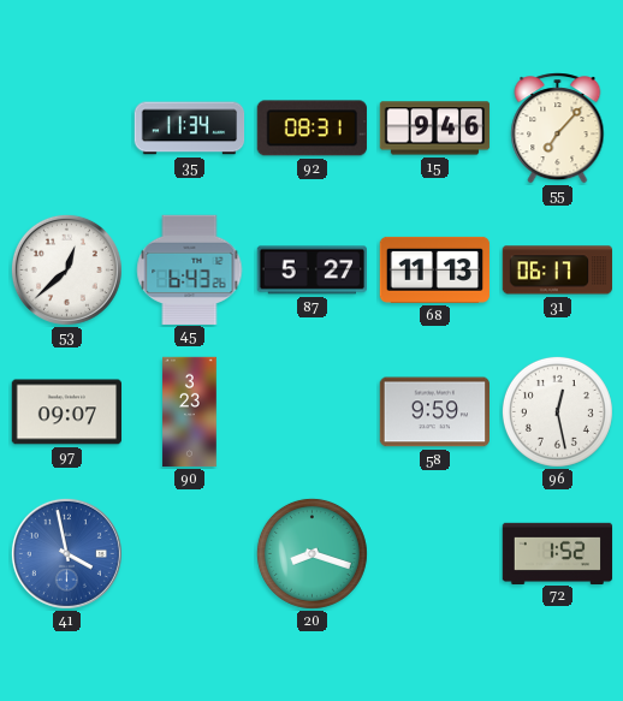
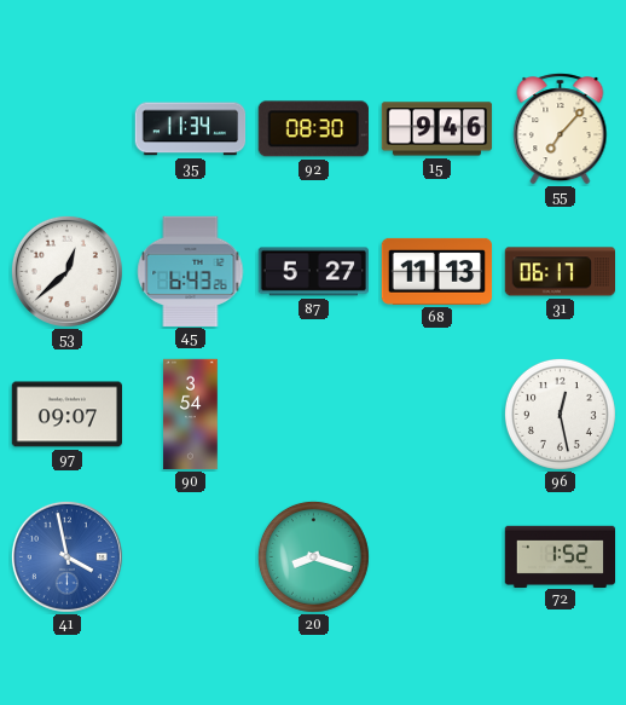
92: 08:31 -> 08:30
90: 3:23 -> 3:54
58: 9:59 -> none
